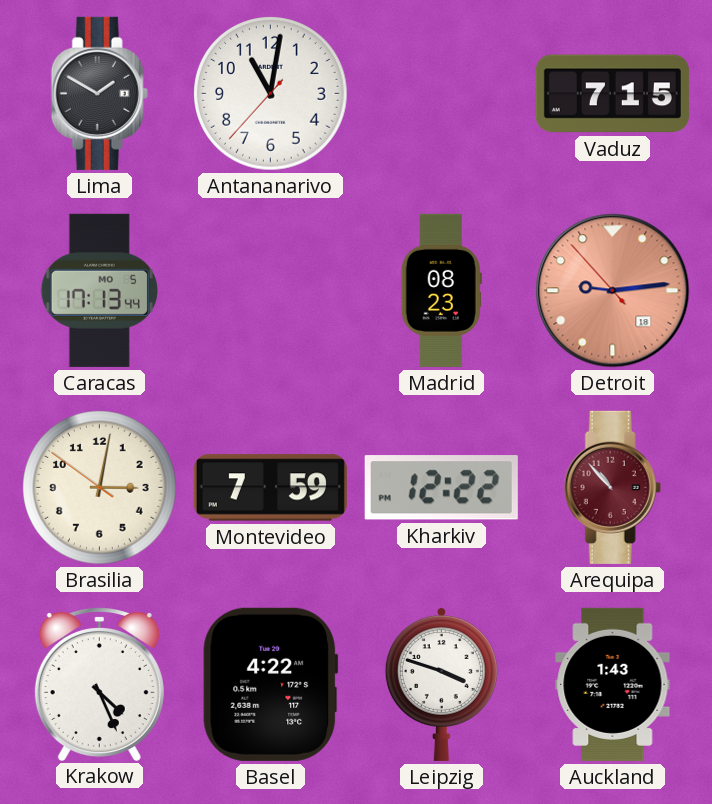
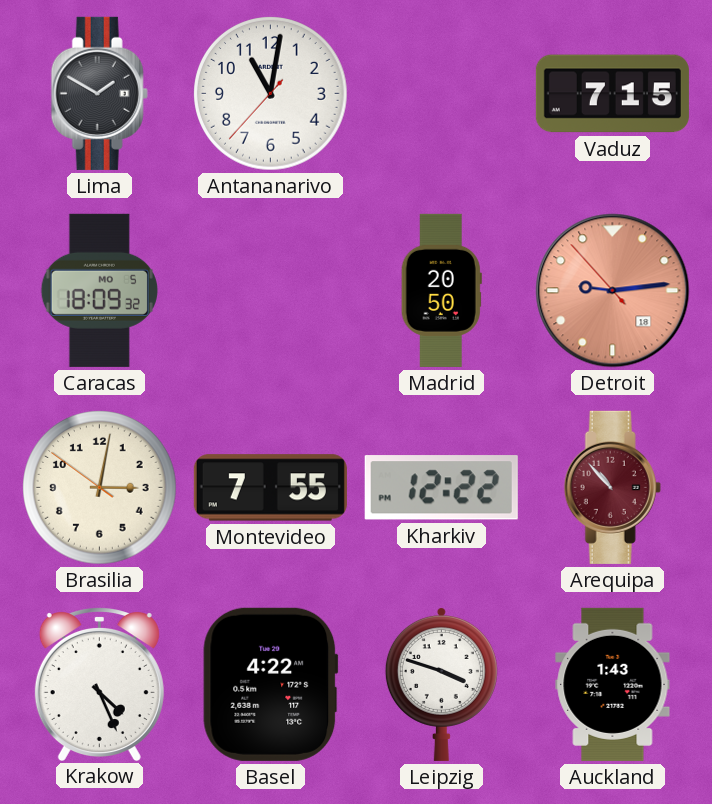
Caracas: 17:13 -> 18:09
Madrid: 08:23 -> 20:50
Montevideo: 7:59 -> 7:55
